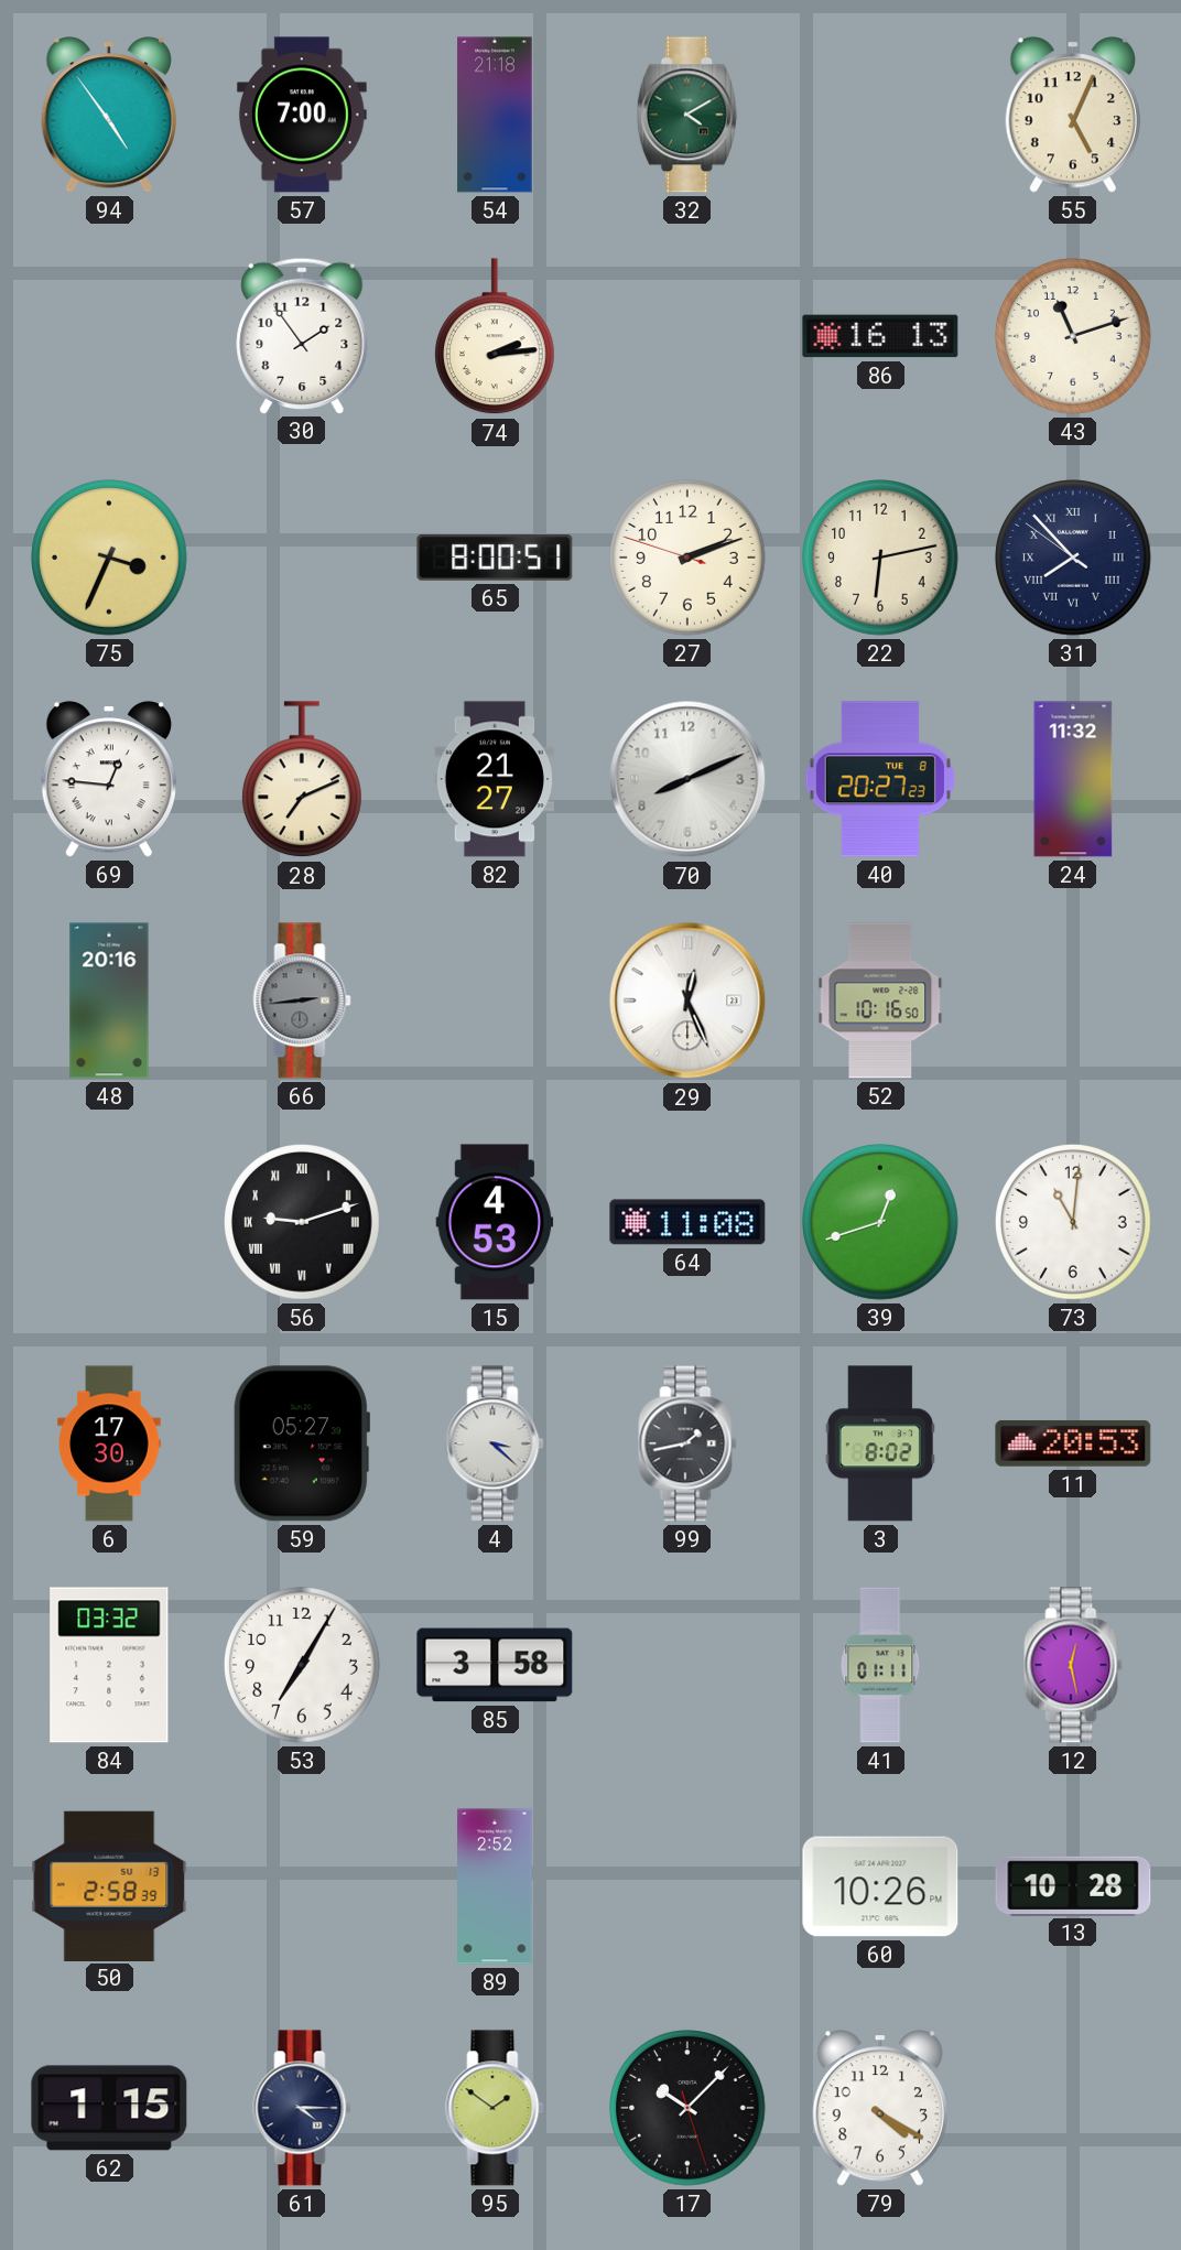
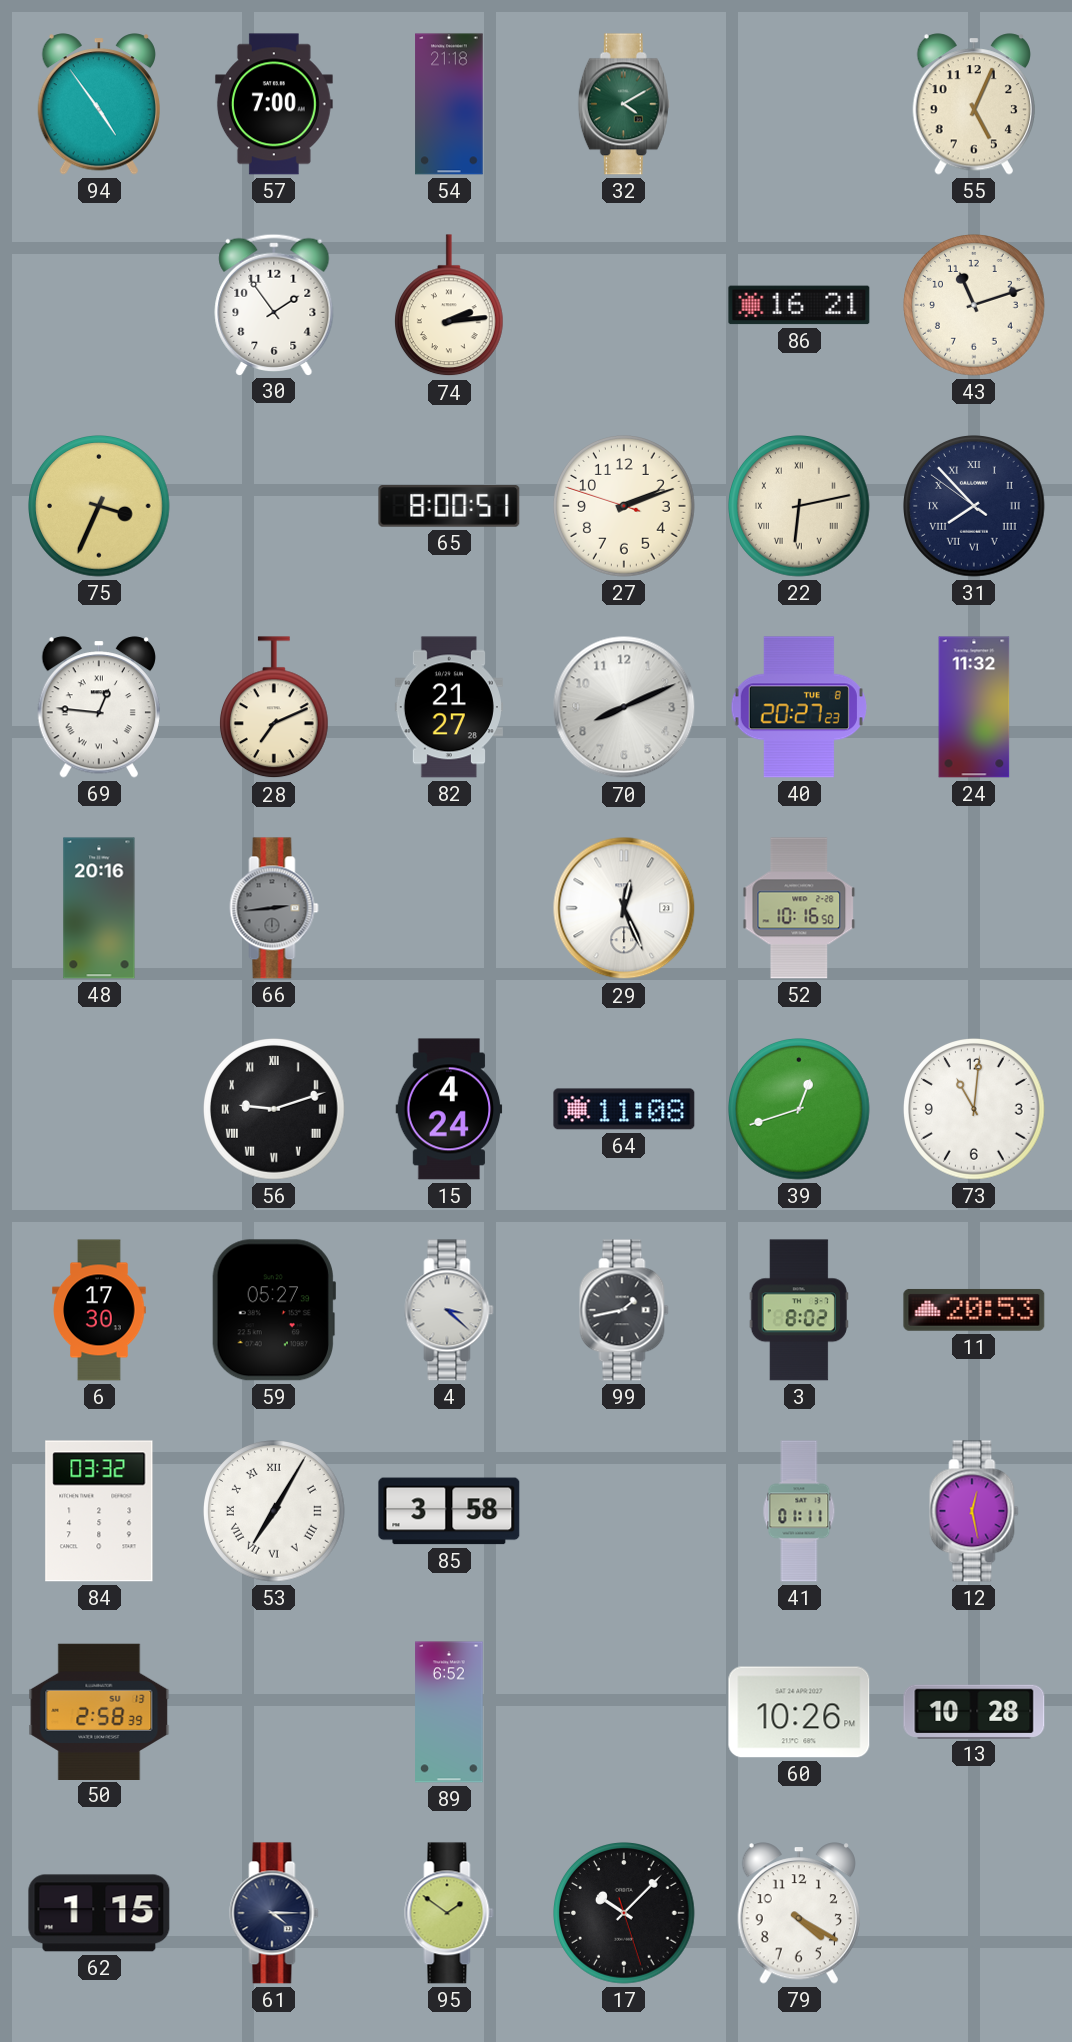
86: 16:13 -> 16:21
22 numerals: Arabic -> Roman
15: 4:53 -> 4:24
53 numerals: Arabic -> Roman
89: 2:52 -> 6:52
